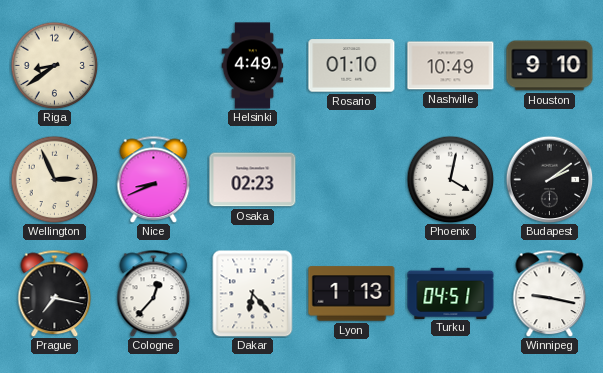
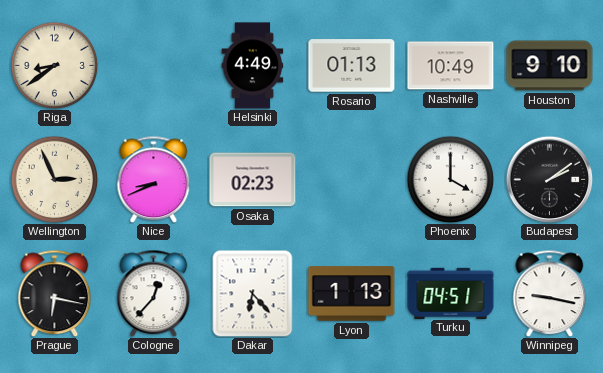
Rosario: 01:10 -> 01:13
Phoenix: 4:02 -> 4:00
Prague: 7:17 -> 6:17
